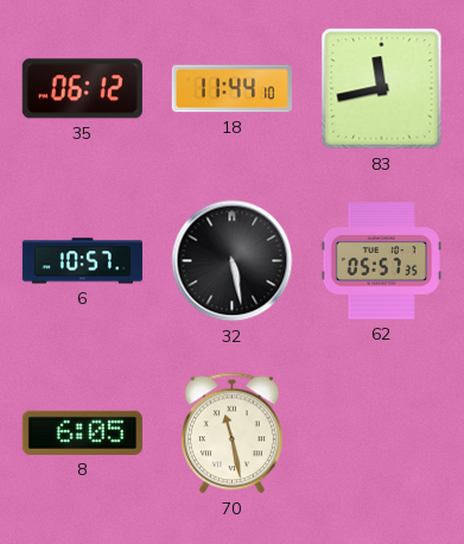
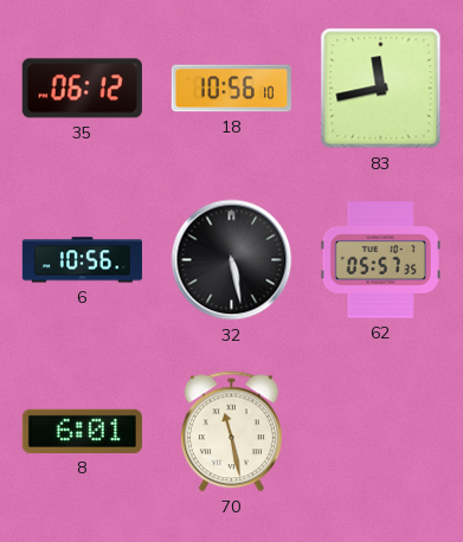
18: 11:44 -> 10:56
6: 10:57 -> 10:56
8: 6:05 -> 6:01
